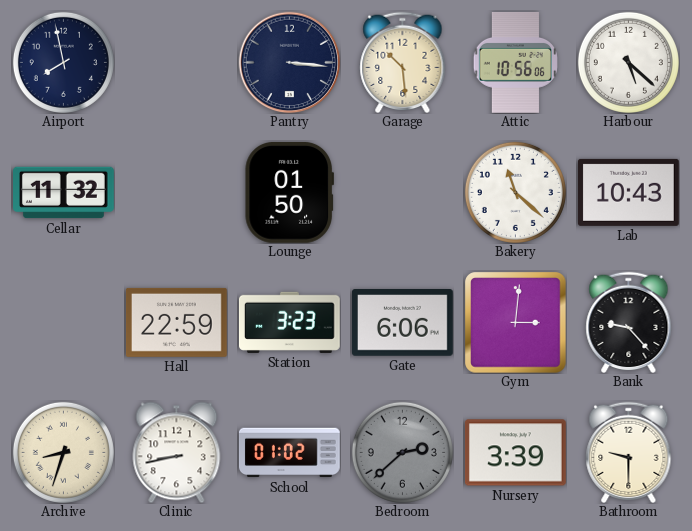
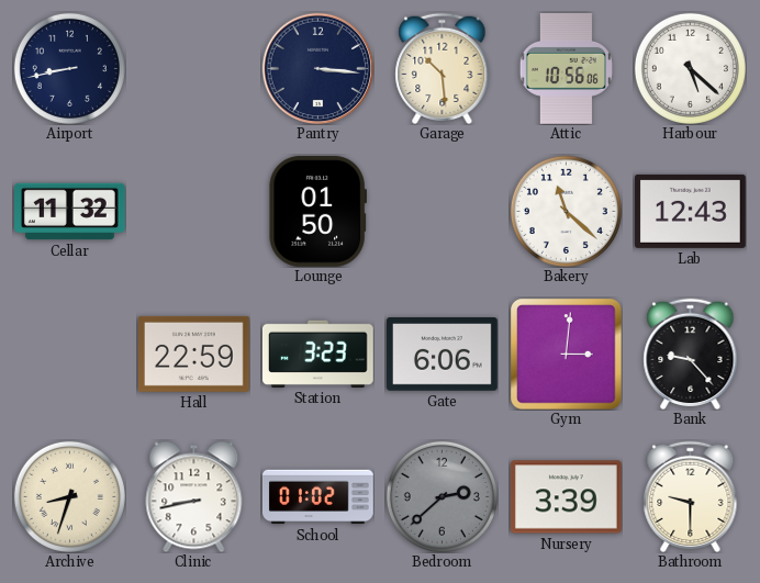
Airport: 7:58 -> 8:43
Lab: 10:43 -> 12:43
